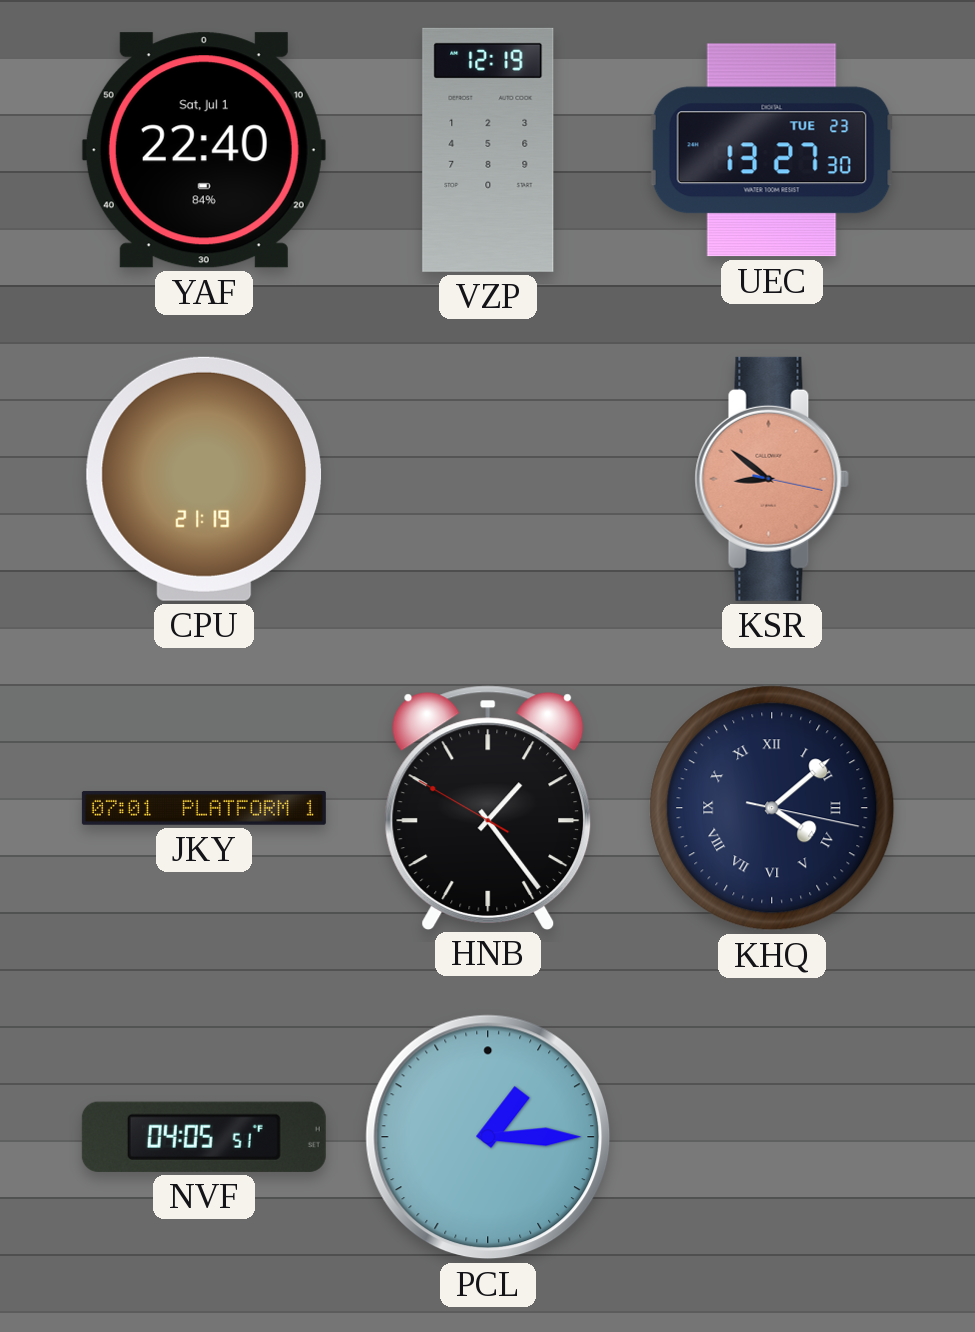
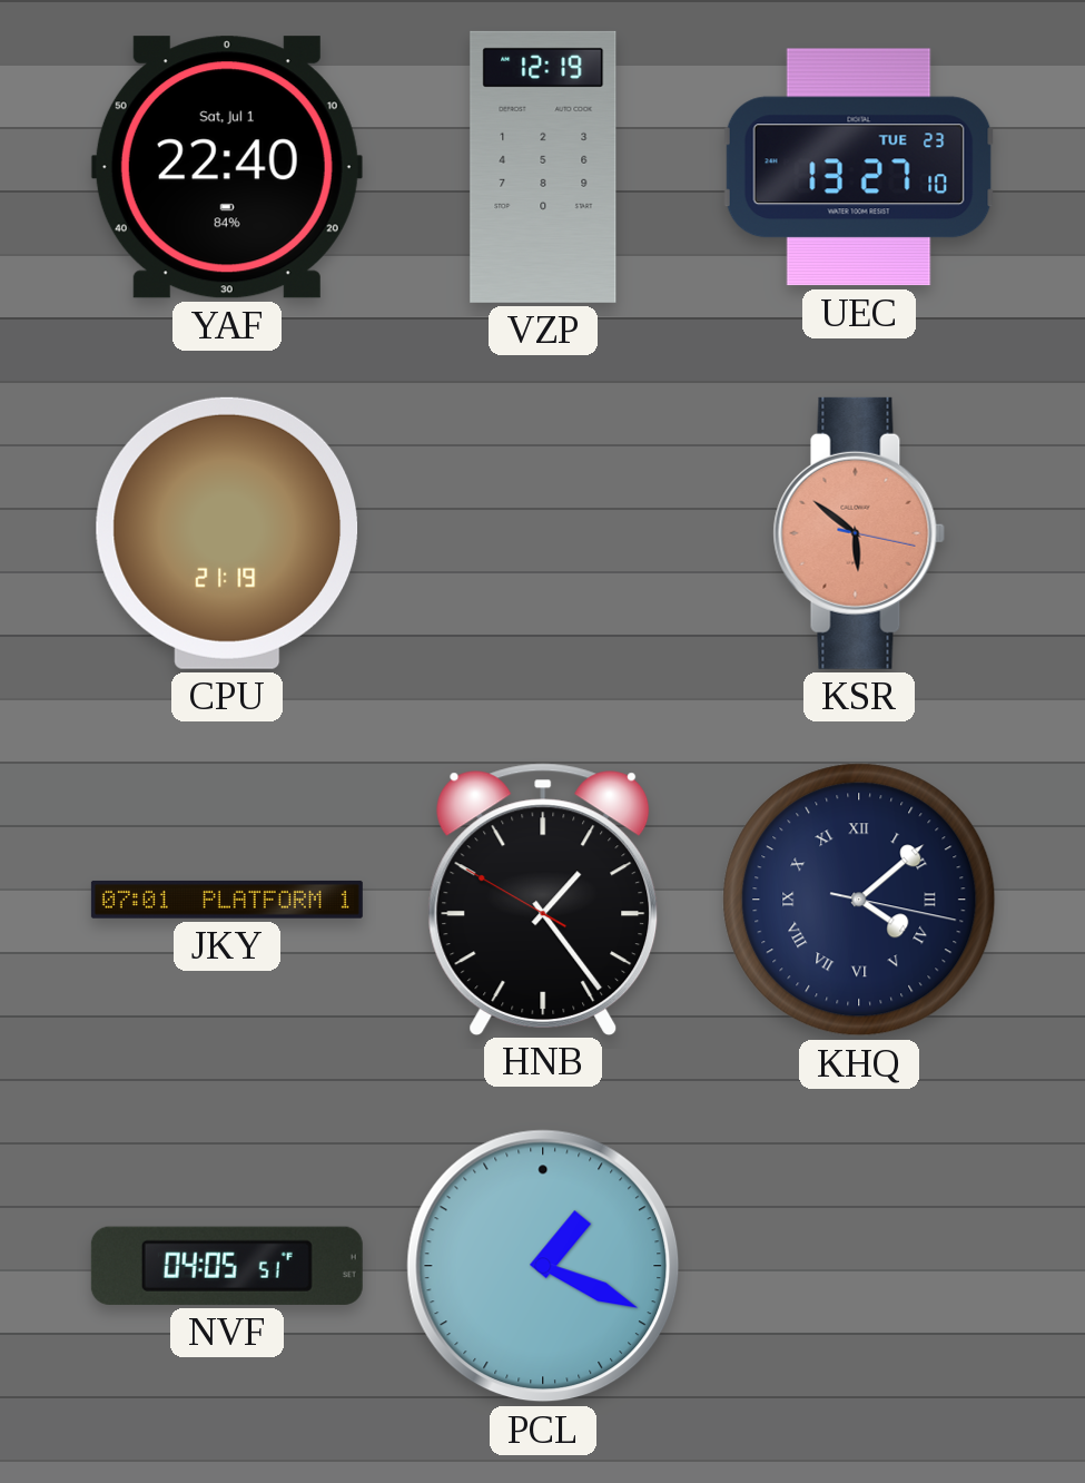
UEC: 13:27:30 -> 13:27:10
KSR: 8:51 -> 5:51
PCL: 1:15 -> 1:19
